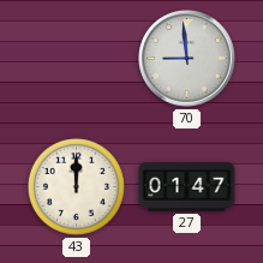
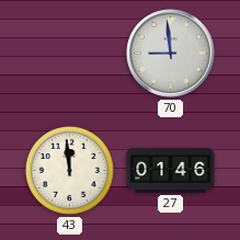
43: 12:00 -> 11:59
27: 01:47 -> 01:46
